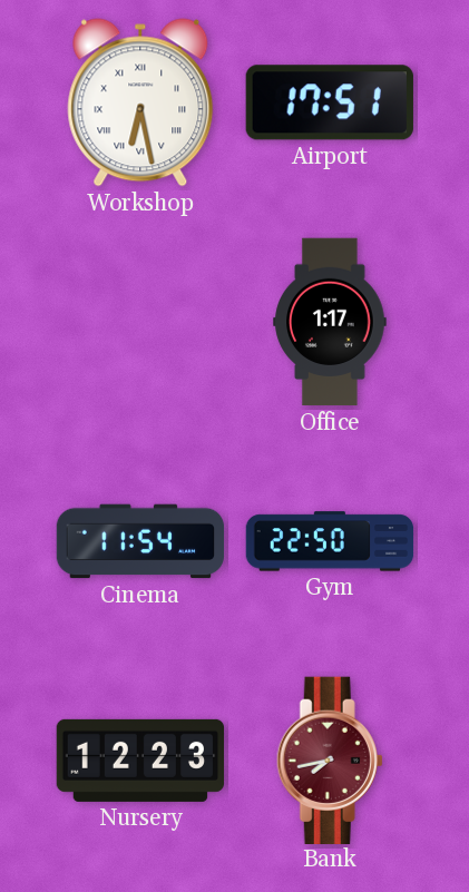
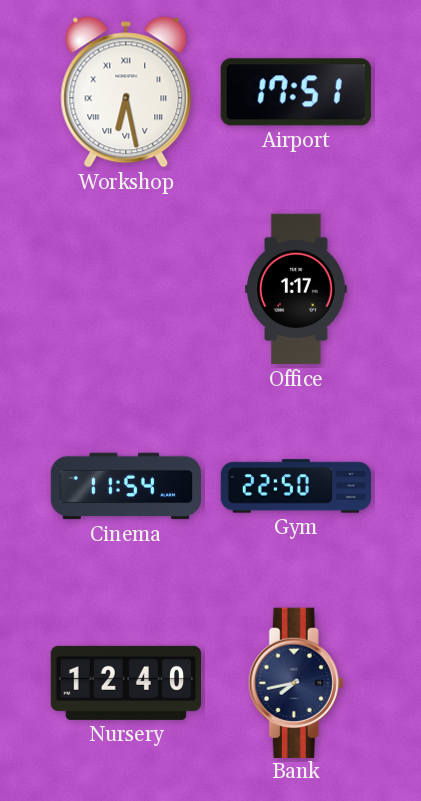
Nursery: 12:23 -> 12:40
Bank dial: burgundy -> navy
